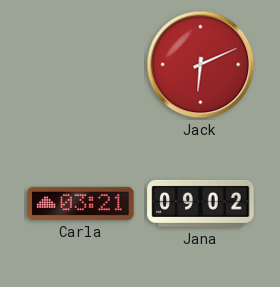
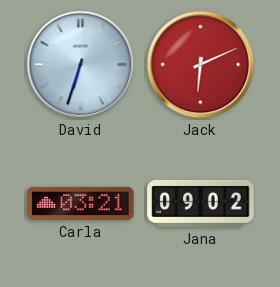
David: none -> 6:33
